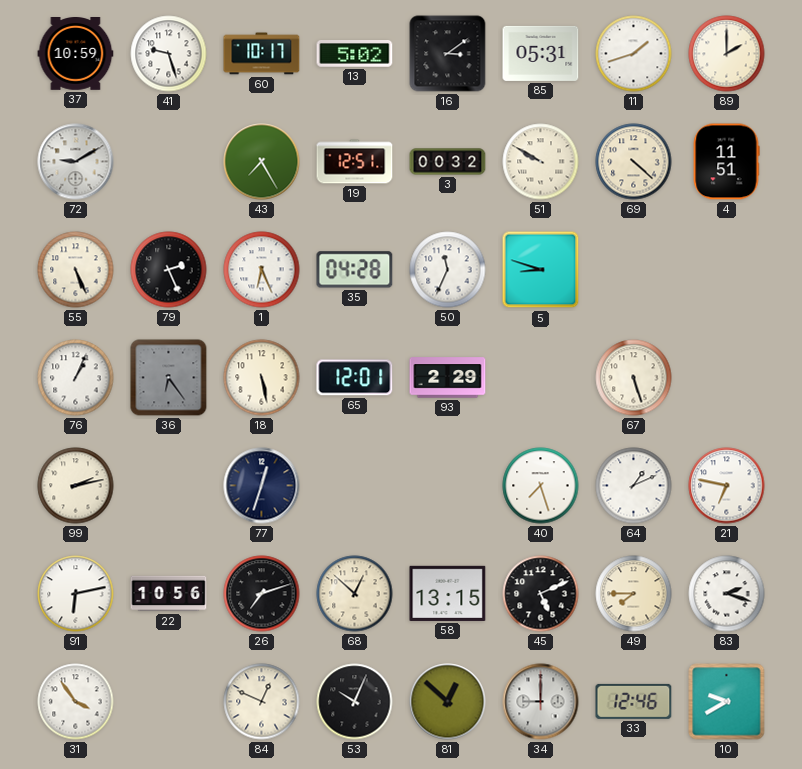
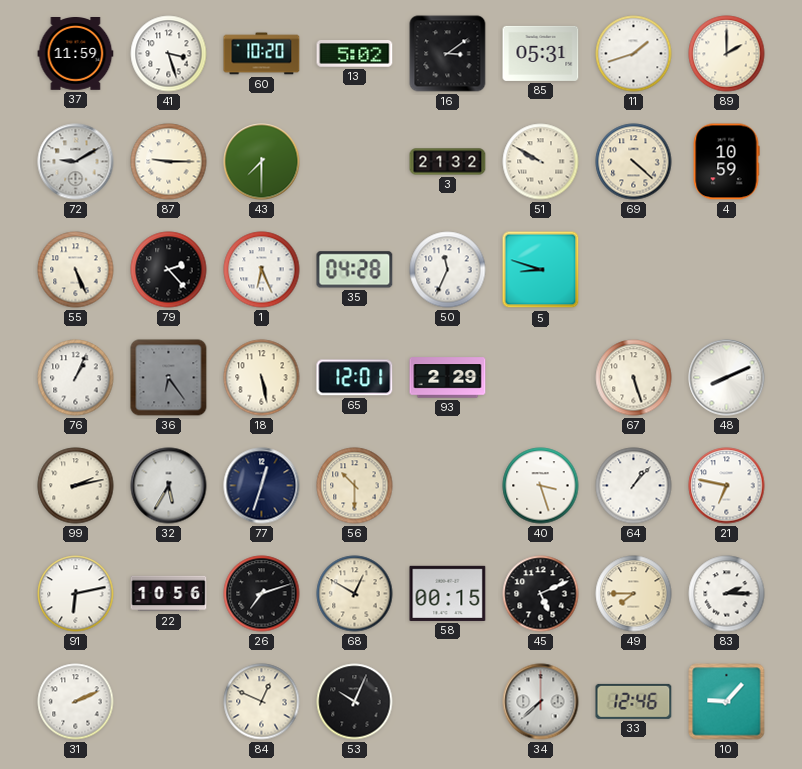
37: 10:59 -> 11:59
41: 9:27 -> 3:27
60: 10:17 -> 10:20
87: none -> 9:15
43: 7:25 -> 7:30
19: 12:51 -> none
3: 00:32 -> 21:32
4: 11:51 -> 10:59
79: 2:26 -> 2:23
48: none -> 8:11
32: none -> 5:35
56: none -> 10:30
40: 7:27 -> 3:27
64: 1:11 -> 1:07
68: 12:52 -> 12:50
58: 13:15 -> 00:15
83: 2:18 -> 2:15
31: 3:54 -> 2:11
81: 12:52 -> none
34: 9:00 -> 7:38
10: 9:40 -> 9:07
